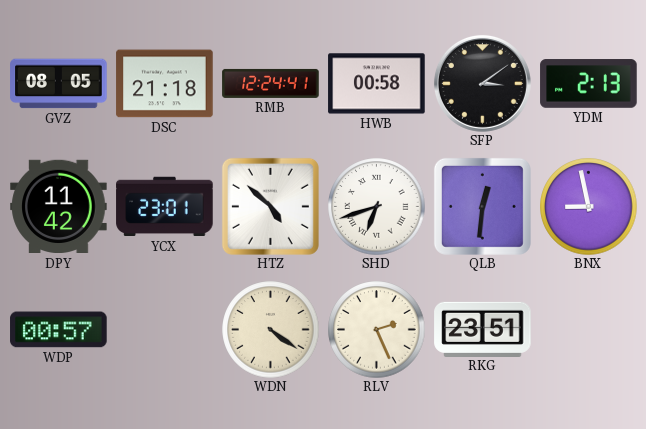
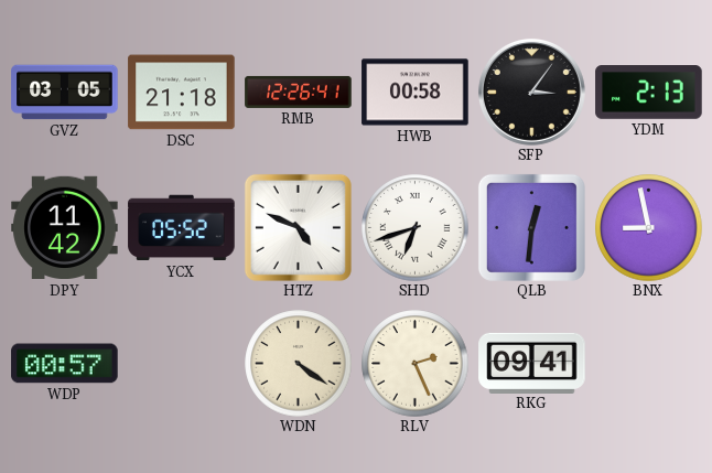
GVZ: 08:05 -> 03:05
RMB: 12:24 -> 12:26
SFP: 3:09 -> 3:06
YCX: 23:01 -> 05:52
HTZ: 4:52 -> 4:49
RKG: 23:51 -> 09:41
